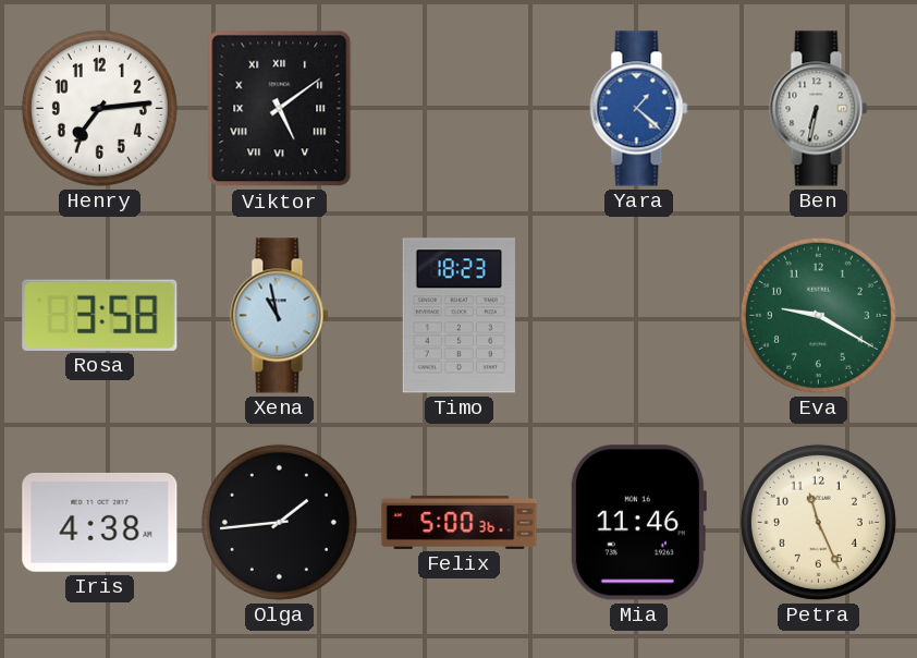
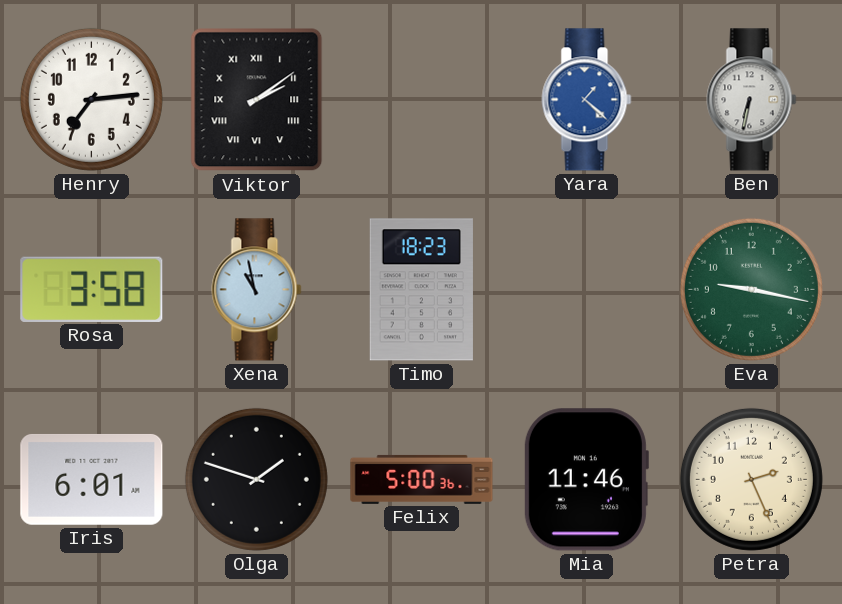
Viktor: 5:09 -> 2:09
Eva: 9:20 -> 9:17
Iris: 4:38 -> 6:01
Olga: 1:44 -> 1:48
Petra: 11:26 -> 2:26
